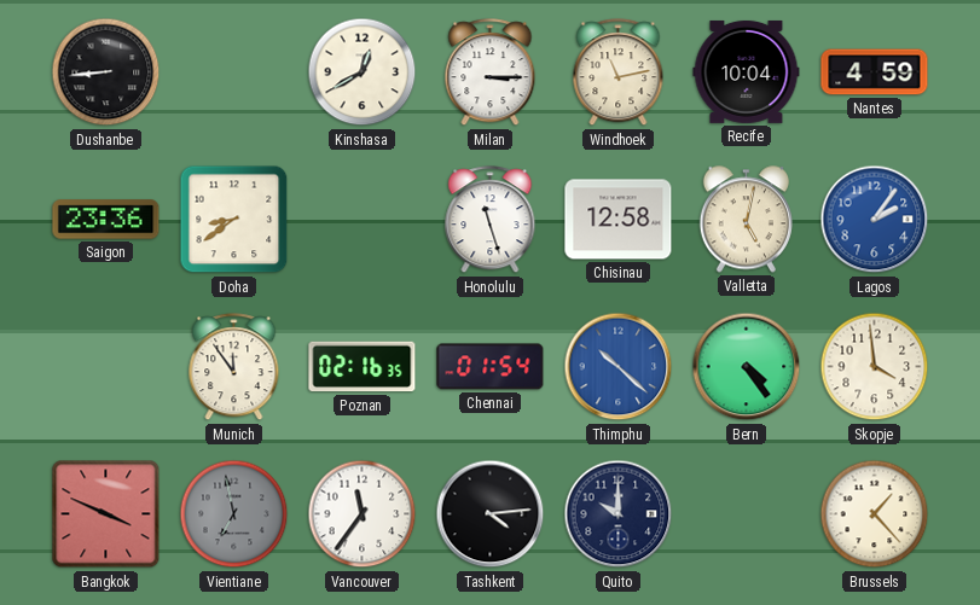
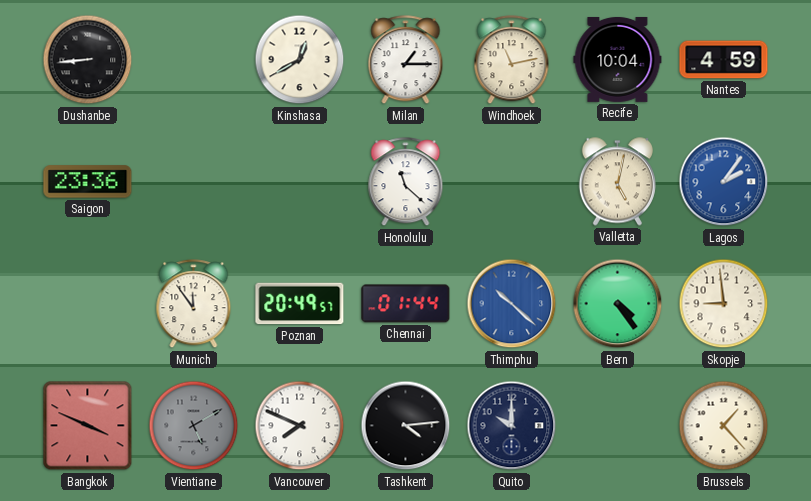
Milan: 3:15 -> 1:15
Doha: 8:39 -> none
Honolulu: 11:27 -> 11:22
Chisinau: 12:58 -> none
Poznan: 02:16 -> 20:49
Chennai: 01:54 -> 01:44
Skopje: 3:59 -> 8:59
Vientiane: 6:58 -> 5:10
Vancouver: 11:36 -> 7:49
